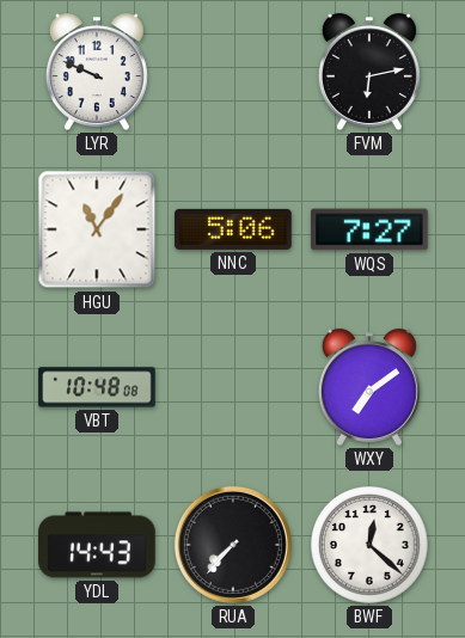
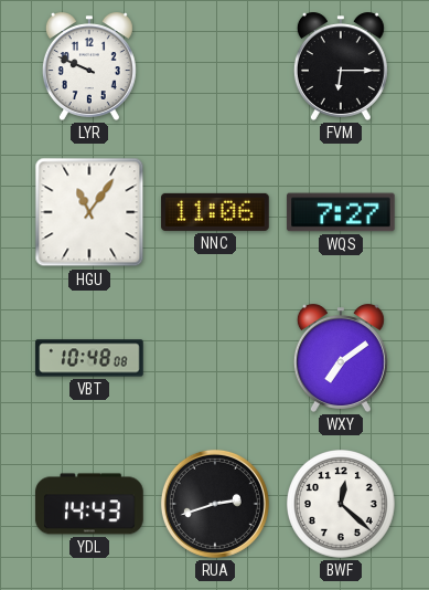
FVM: 6:13 -> 6:15
NNC: 5:06 -> 11:06
RUA: 7:37 -> 2:42
